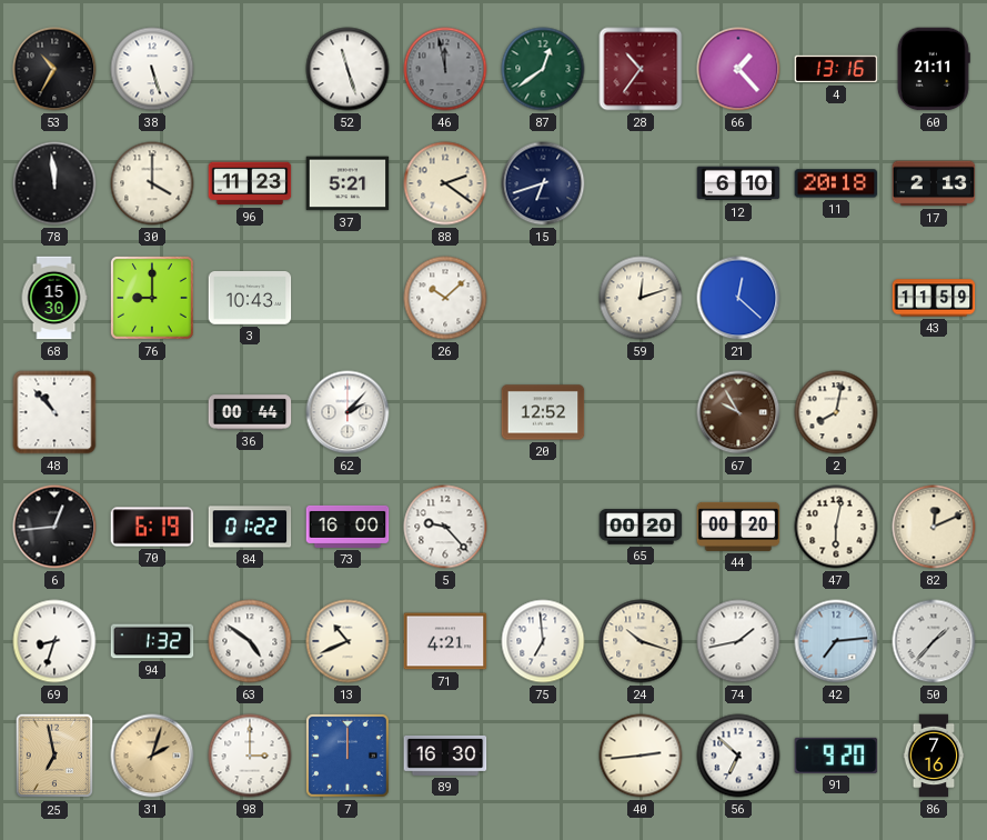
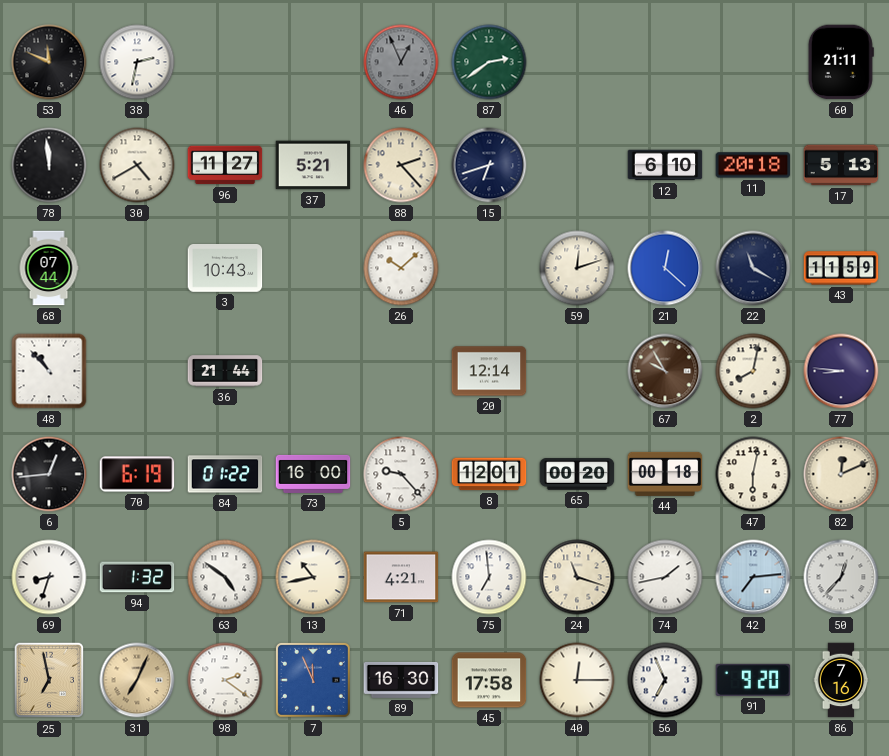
53: 10:35 -> 11:49
38: 5:27 -> 2:32
52: 11:27 -> none
46: 11:58 -> 12:56
87: 12:39 -> 2:39
28: 10:36 -> none
66: 1:23 -> none
4: 13:16 -> none
30: 4:00 -> 4:40
96: 11:23 -> 11:27
88: 2:21 -> 2:23
17: 2:13 -> 5:13
68: 15:30 -> 07:44
76: 9:00 -> none
22: none -> 11:20
36: 00:44 -> 21:44
62: 2:07 -> none
20: 12:52 -> 12:14
77: none -> 8:46
8: none -> 12:01
44: 00:20 -> 00:18
13: 10:41 -> 10:43
24: 10:18 -> 11:18
50: 1:37 -> 12:37
31: 2:03 -> 7:04
98: 3:00 -> 2:21
7: 12:00 -> 11:56
45: none -> 17:58
40: 2:44 -> 12:15
56: 6:52 -> 6:56
